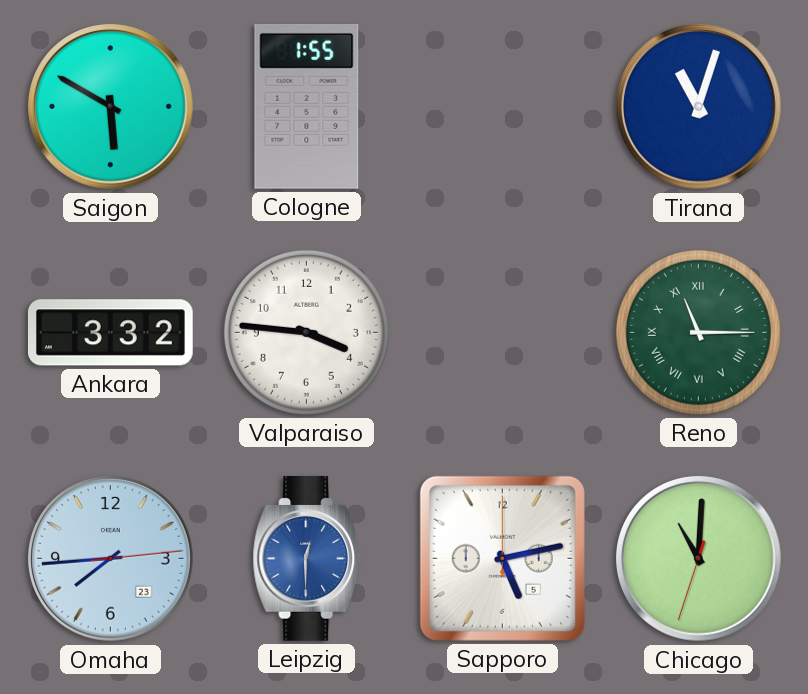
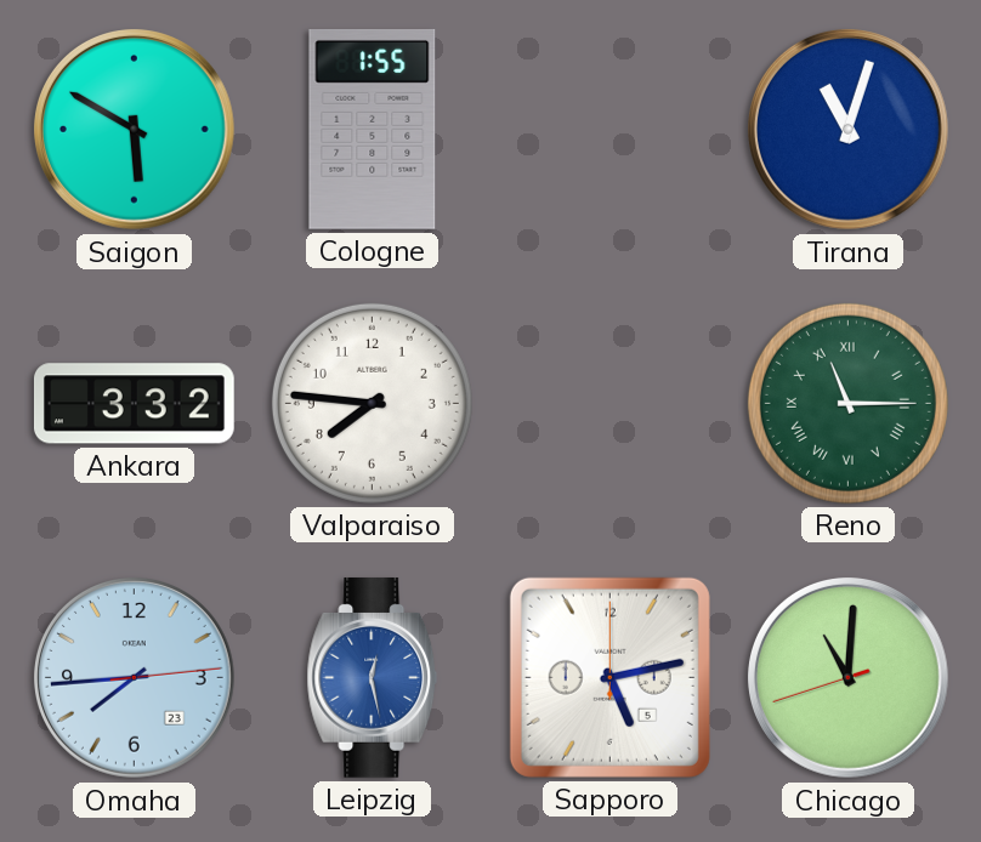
Valparaiso: 3:46 -> 7:46
Leipzig: 12:30 -> 12:28
Chicago: 11:00:33 -> 11:00:42
